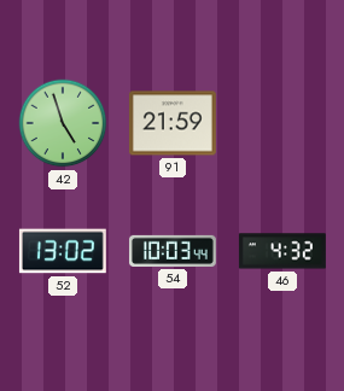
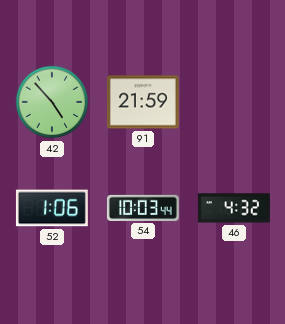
42: 4:57 -> 4:53
52: 13:02 -> 1:06
